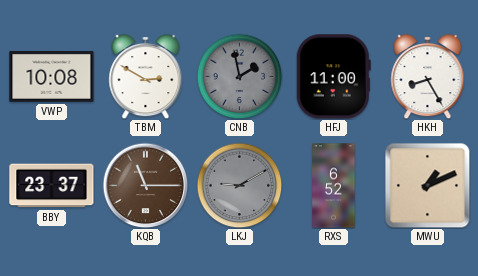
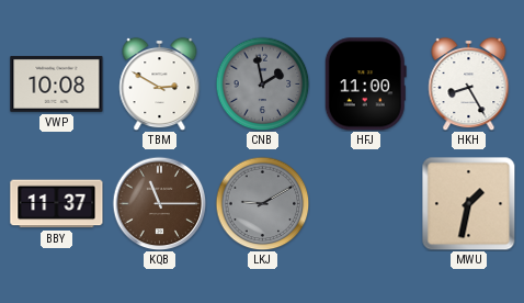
BBY: 23:37 -> 11:37
RXS: 6:52 -> none
MWU: 1:11 -> 1:32
